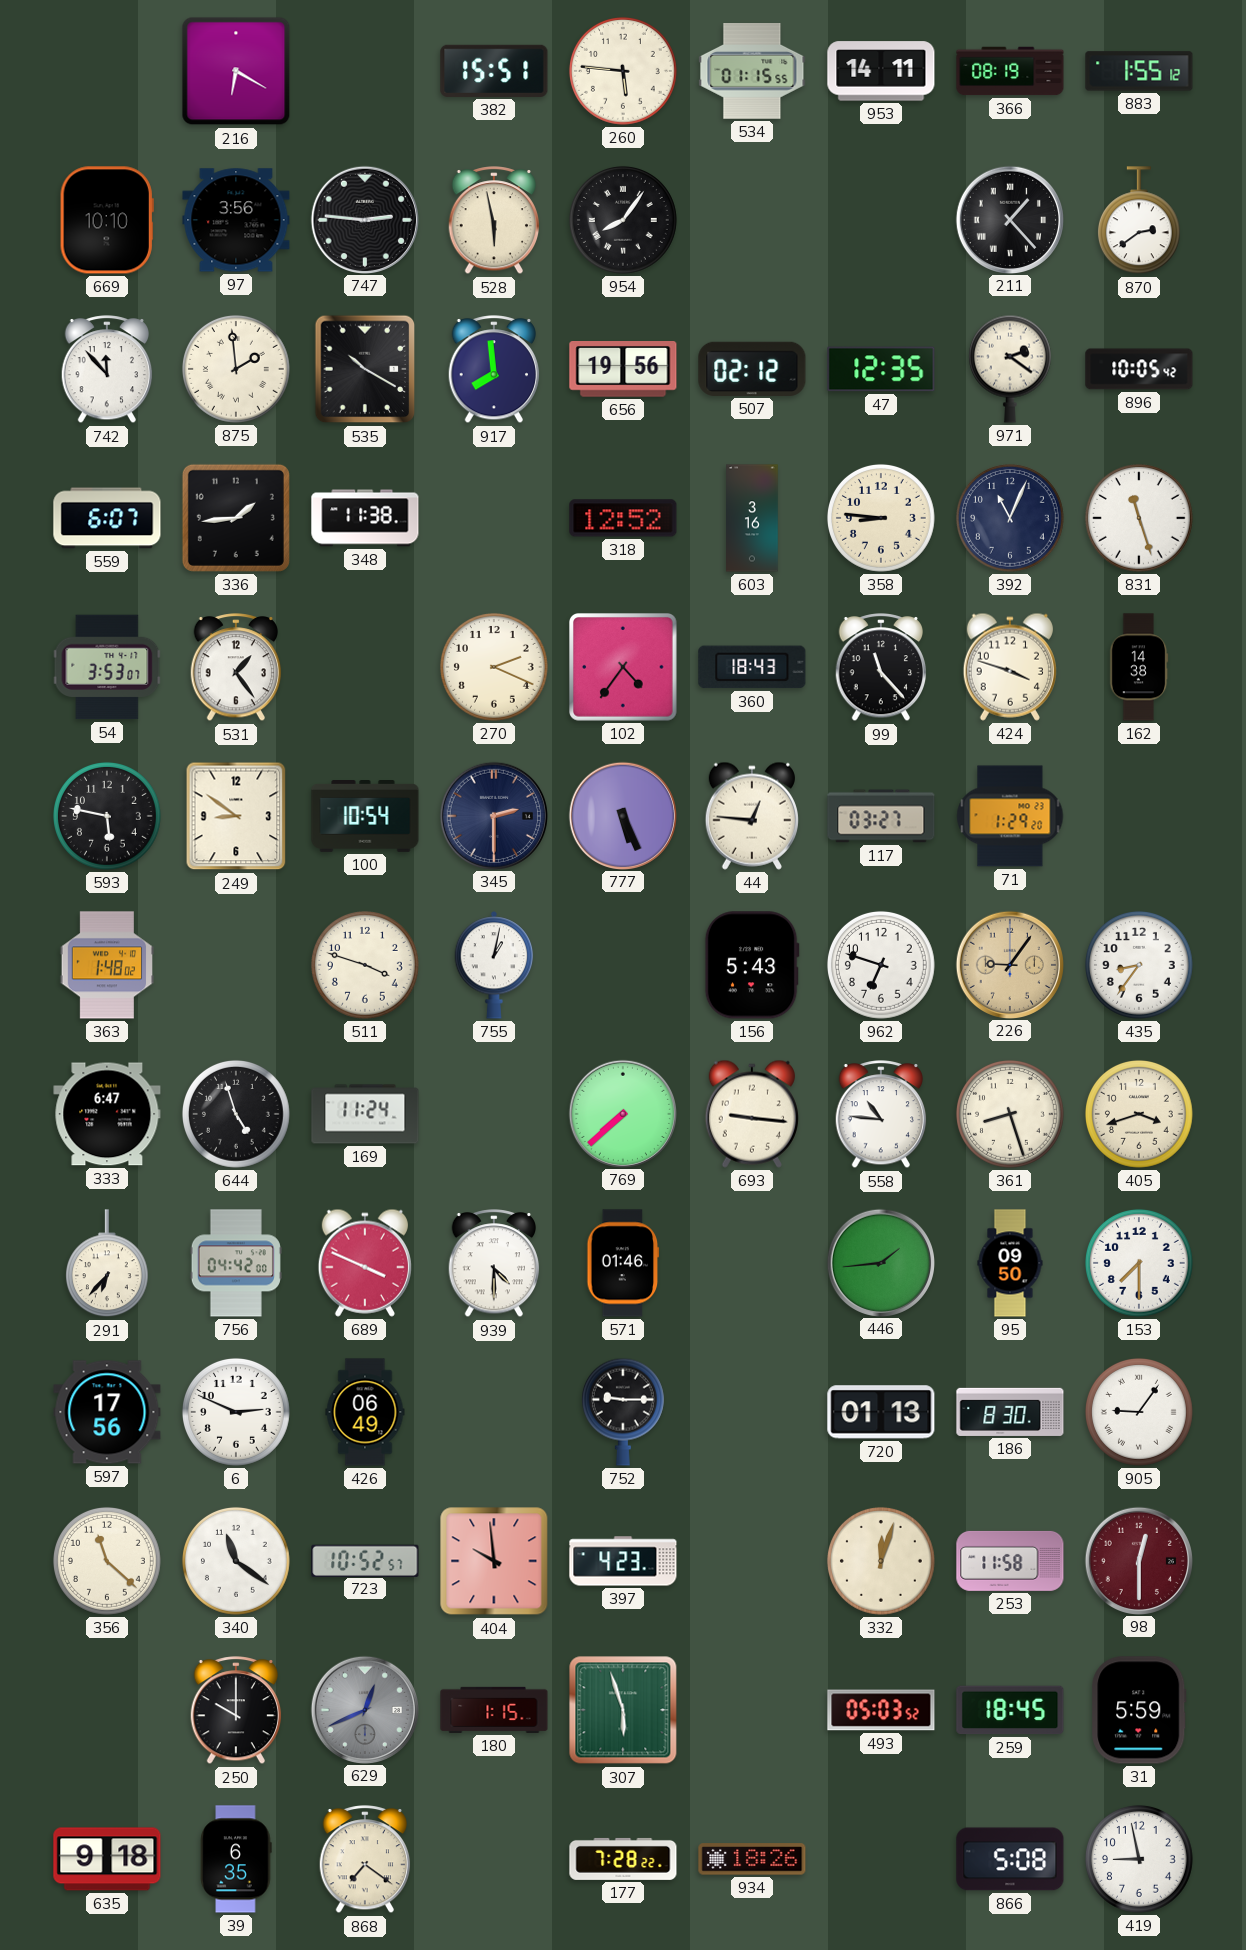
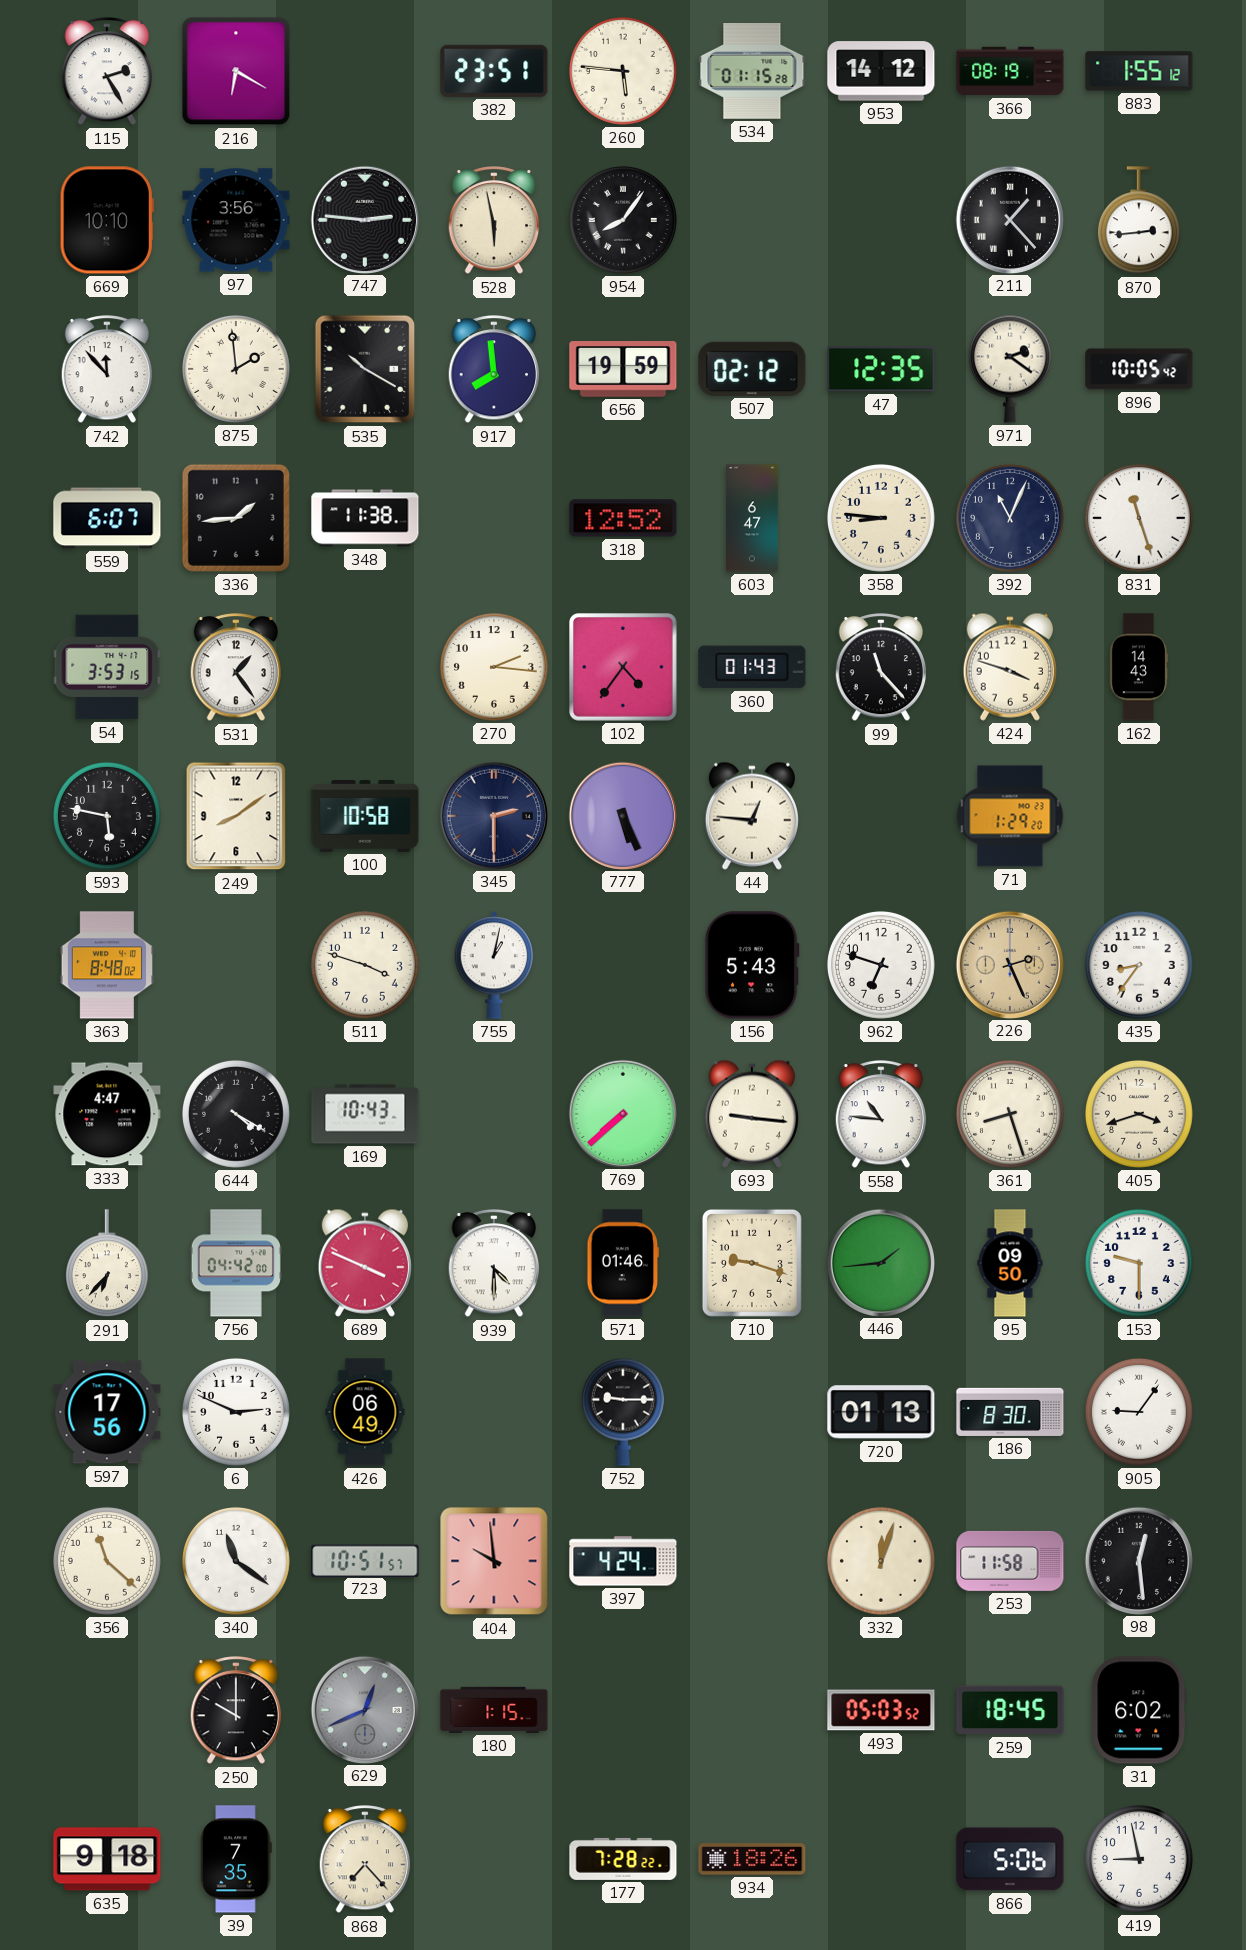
115: none -> 2:25
382: 15:51 -> 23:51
534: 01:15:55 -> 01:15:28
953: 14:11 -> 14:12
870: 2:39 -> 2:44
656: 19:56 -> 19:59
603: 3:16 -> 6:47
54: 3:53:07 -> 3:53:15
270: 2:19 -> 2:16
360: 18:43 -> 01:43
162: 14:38 -> 14:43
249: 8:51 -> 8:09
100: 10:54 -> 10:58
117: 03:27 -> none
363: 1:48 -> 8:48
226: 9:06 -> 2:26
333: 6:47 -> 4:47
644: 4:57 -> 4:20
169: 11:24 -> 10:43
710: none -> 9:18
153: 7:30 -> 9:30
723: 10:52 -> 10:51
397: 4:23 -> 4:24
98: 12:30 -> 12:29
98 dial: burgundy -> black
307: 5:57 -> none
31: 5:59 -> 6:02
39: 6:35 -> 7:35
868: 7:21 -> 7:23
866: 5:08 -> 5:06
